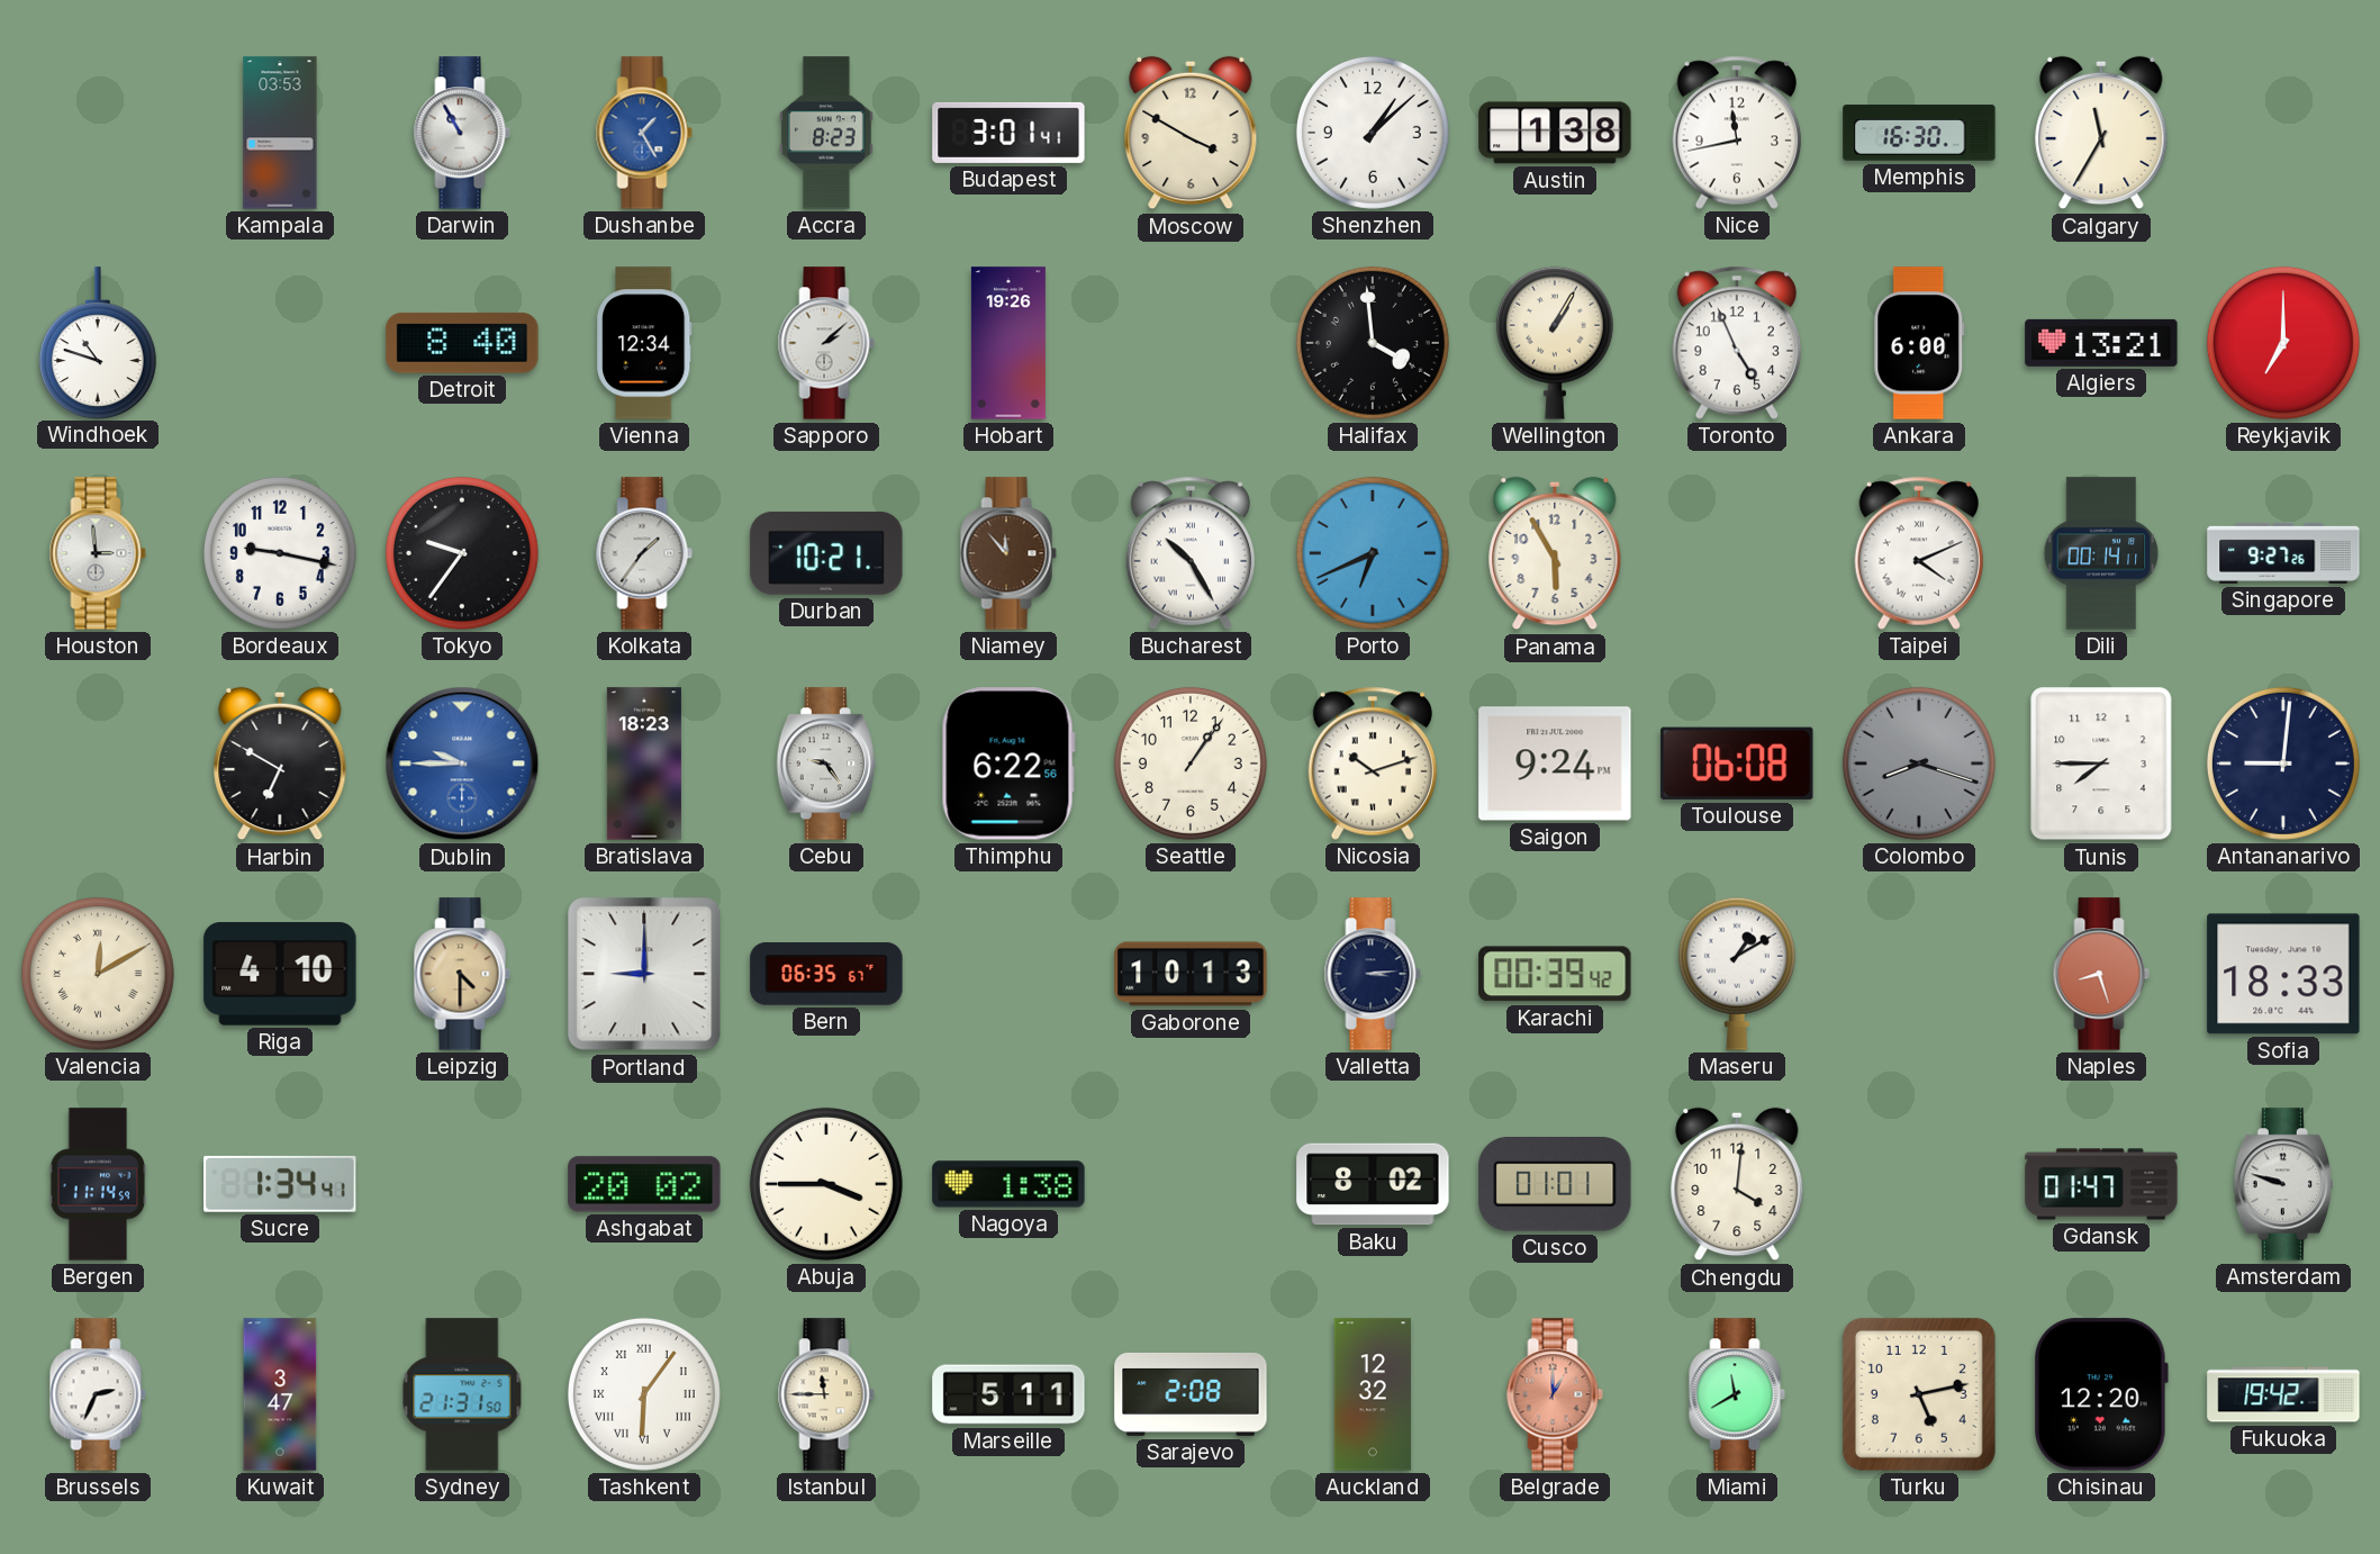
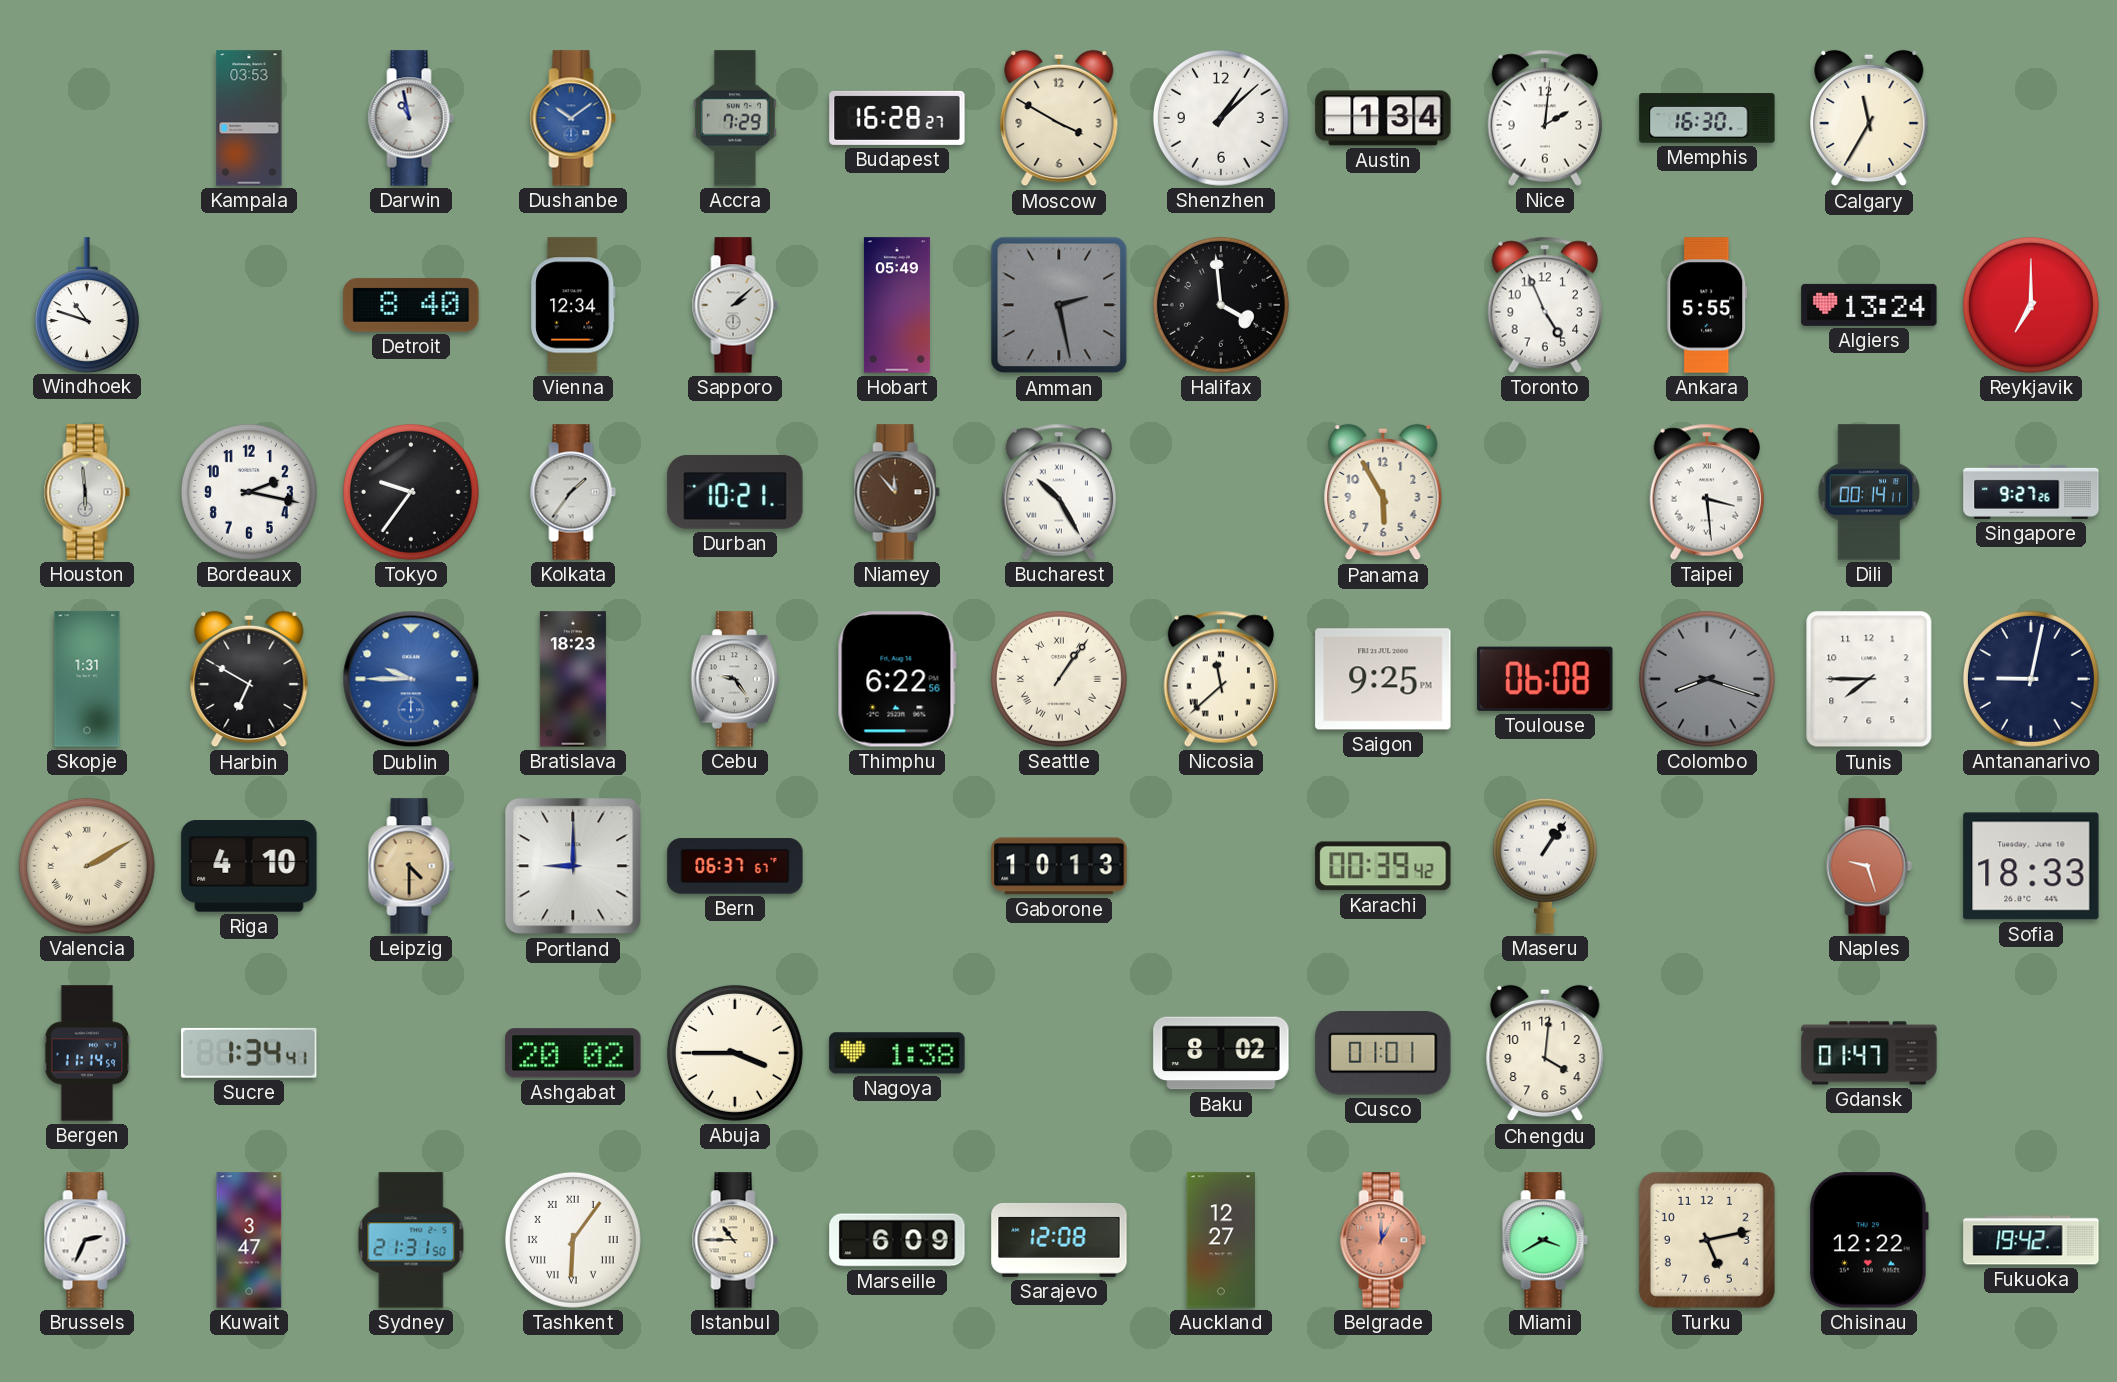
Darwin: 10:55 -> 10:58
Dushanbe: 1:25 -> 10:09
Accra: 8:23 -> 7:29
Budapest: 3:01 -> 16:28
Austin: 1:38 -> 1:34
Nice: 11:43 -> 2:01
Hobart: 19:26 -> 05:49
Amman: none -> 2:28
Wellington: 1:05 -> none
Ankara: 6:00 -> 5:55
Algiers: 13:21 -> 13:24
Houston: 2:59 -> 5:59
Bordeaux: 9:17 -> 2:17
Porto: 6:41 -> none
Taipei: 4:11 -> 3:29
Skopje: none -> 1:31
Seattle numerals: Arabic -> Roman
Nicosia: 10:12 -> 11:38
Saigon: 9:24 -> 9:25
Antananarivo: 9:01 -> 9:02
Valencia: 12:10 -> 2:10
Bern: 06:35 -> 06:37
Valletta: 3:14 -> none
Maseru: 1:10 -> 1:06
Naples: 8:27 -> 9:27
Amsterdam: 9:48 -> none
Istanbul: 11:45 -> 10:45
Marseille: 5:11 -> 6:09
Sarajevo: 2:08 -> 12:08
Auckland: 12:32 -> 12:27
Miami: 11:40 -> 3:40
Chisinau: 12:20 -> 12:22
